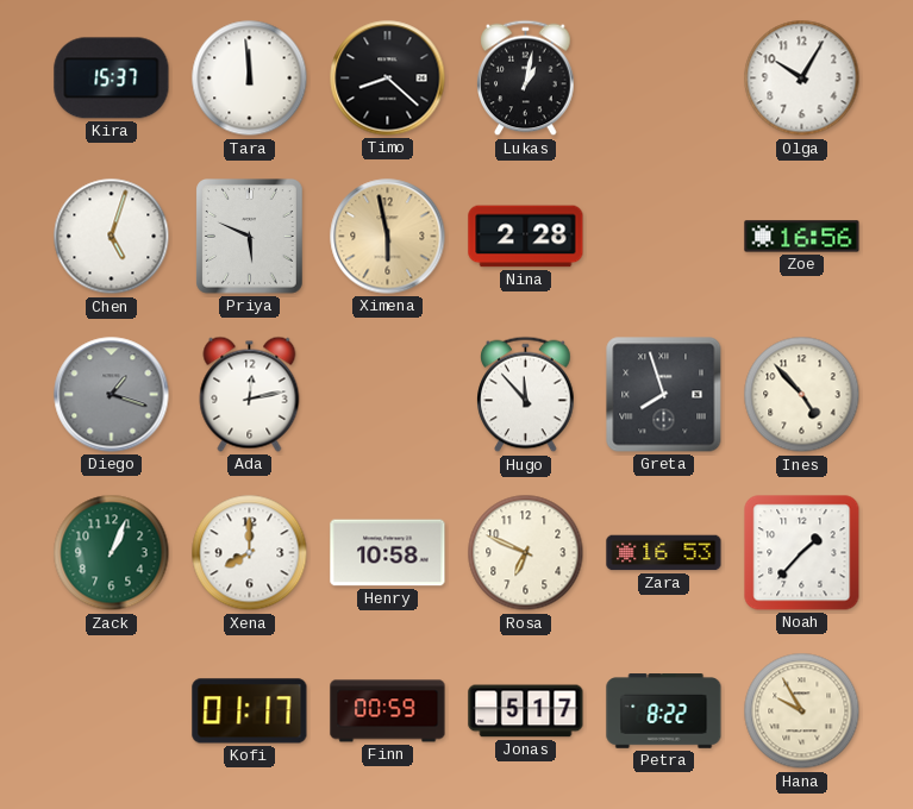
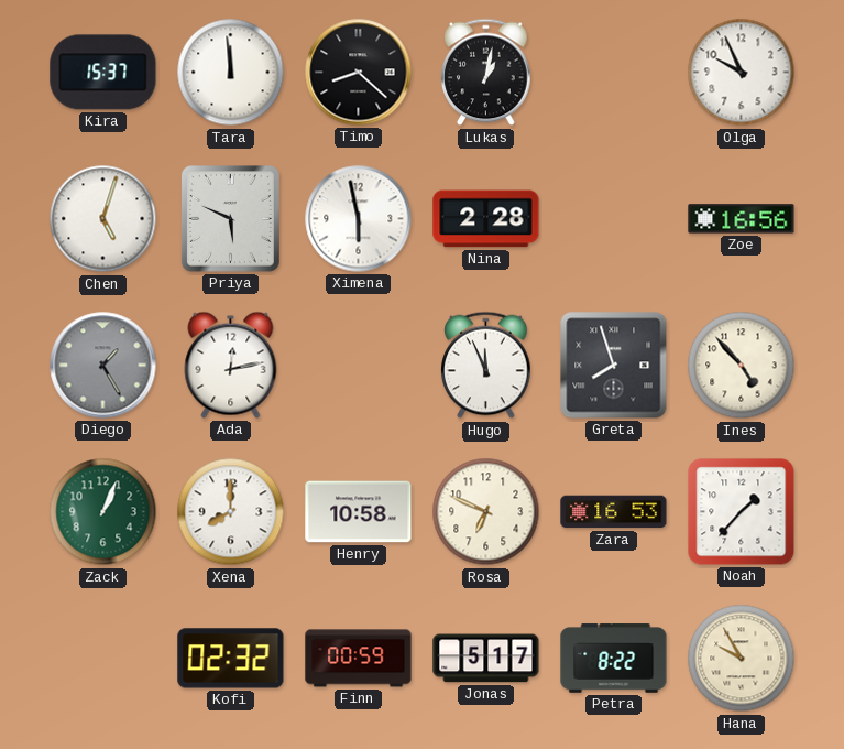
Olga: 10:05 -> 9:56
Ximena dial: champagne -> white
Diego: 1:18 -> 1:25
Hugo: 11:53 -> 11:56
Kofi: 01:17 -> 02:32
